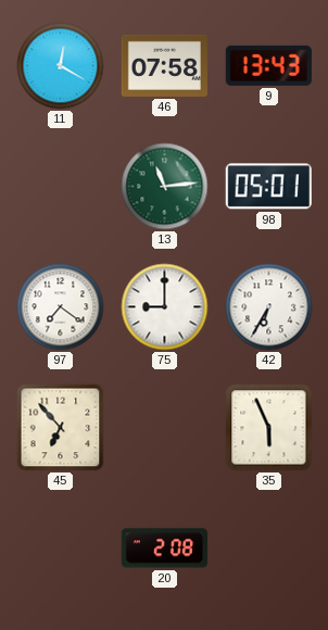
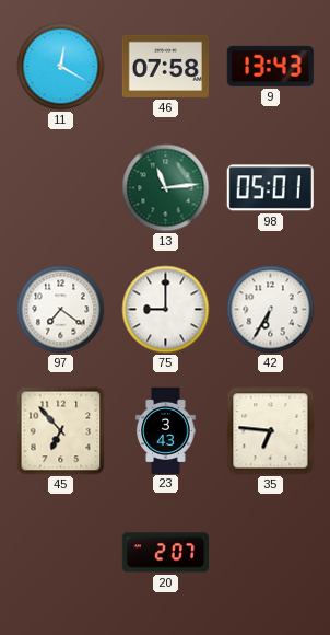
23: none -> 3:43
35: 5:56 -> 6:46
20: 2:08 -> 2:07
